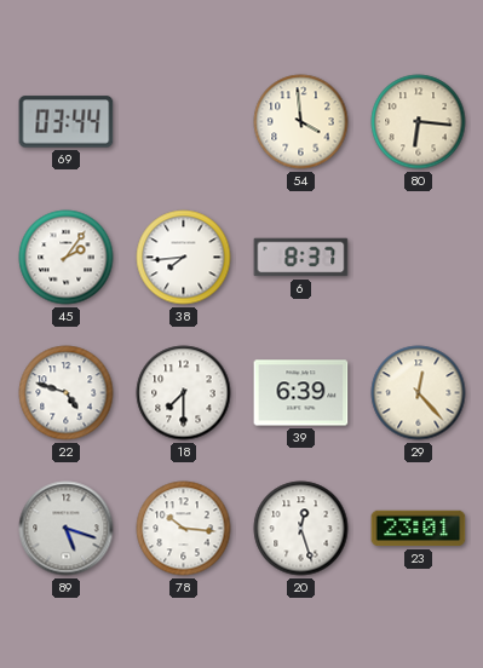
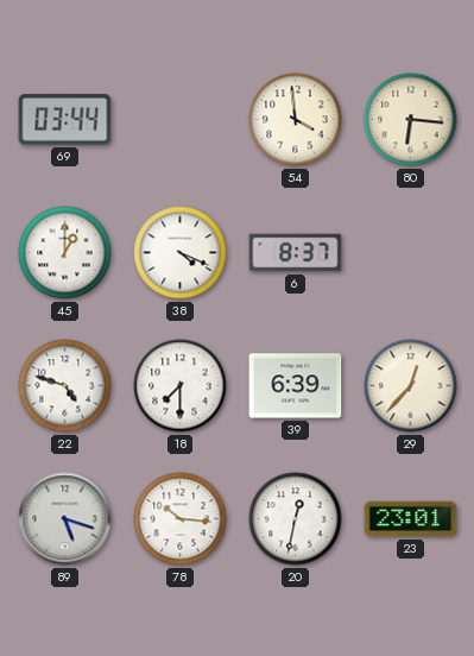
45: 2:06 -> 1:00
38: 7:44 -> 4:19
29: 12:23 -> 12:37
20: 12:27 -> 12:32
